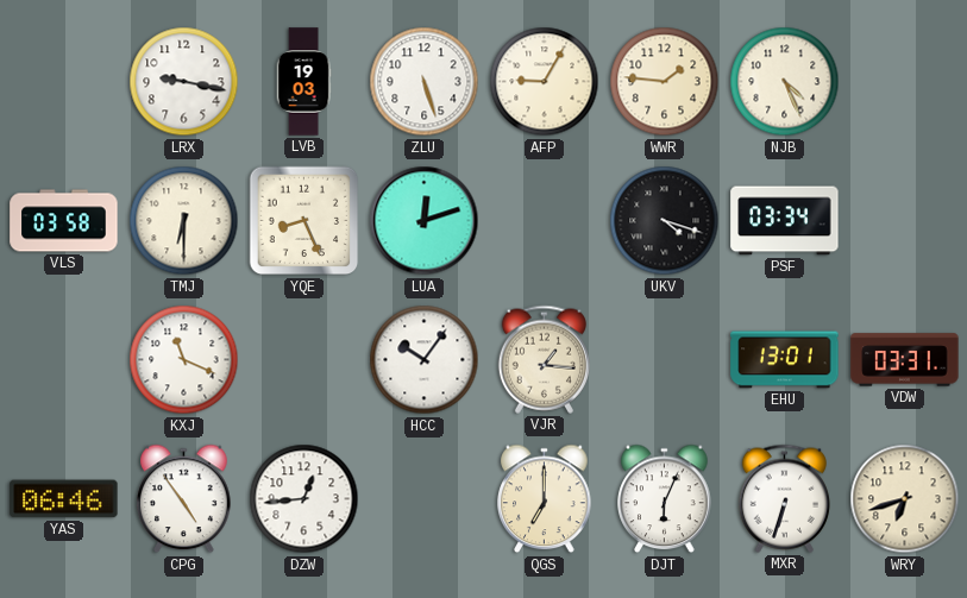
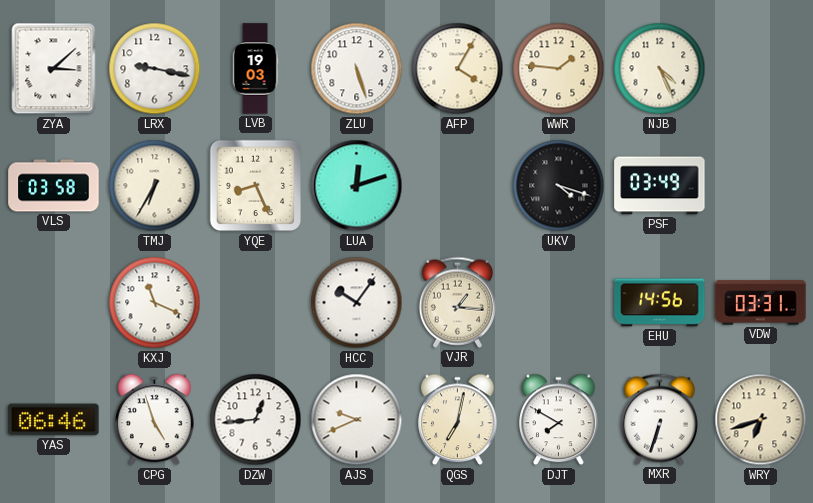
ZYA: none -> 3:08
AFP: 9:05 -> 4:05
TMJ: 6:30 -> 6:35
PSF: 03:34 -> 03:49
EHU: 13:01 -> 14:56
CPG: 4:54 -> 4:57
AJS: none -> 9:41
QGS: 7:00 -> 7:02
DJT: 6:04 -> 7:50
